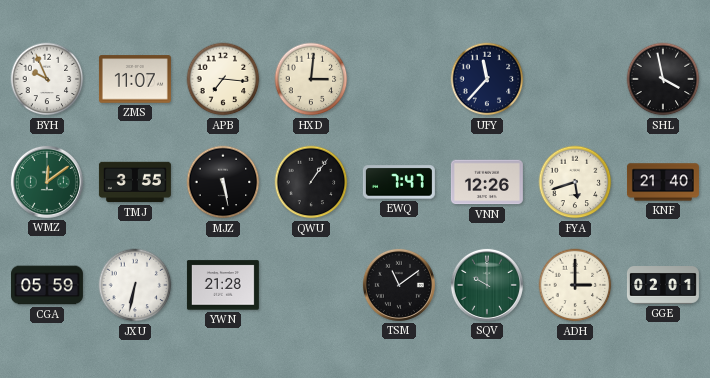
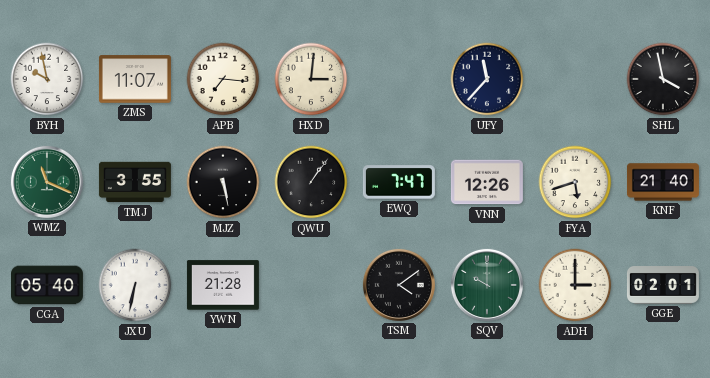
BYH: 9:56 -> 9:58
WMZ: 12:09 -> 11:19
CGA: 05:59 -> 05:40
TSM: 11:09 -> 4:09
